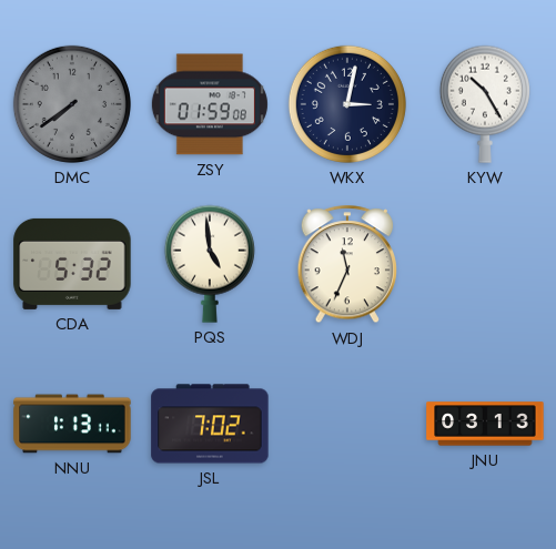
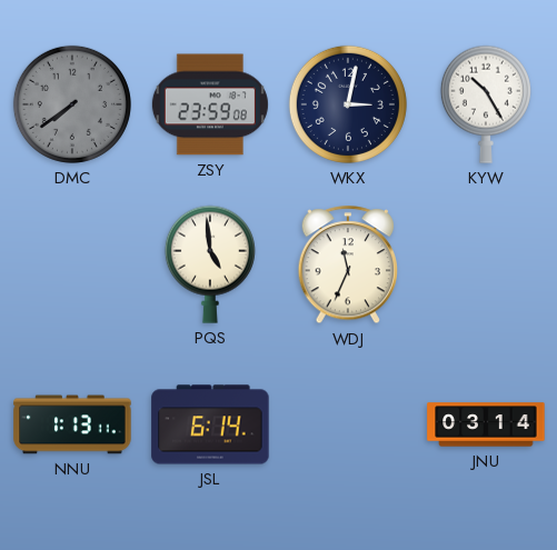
ZSY: 01:59 -> 23:59
CDA: 5:32 -> none
JSL: 7:02 -> 6:14
JNU: 03:13 -> 03:14
